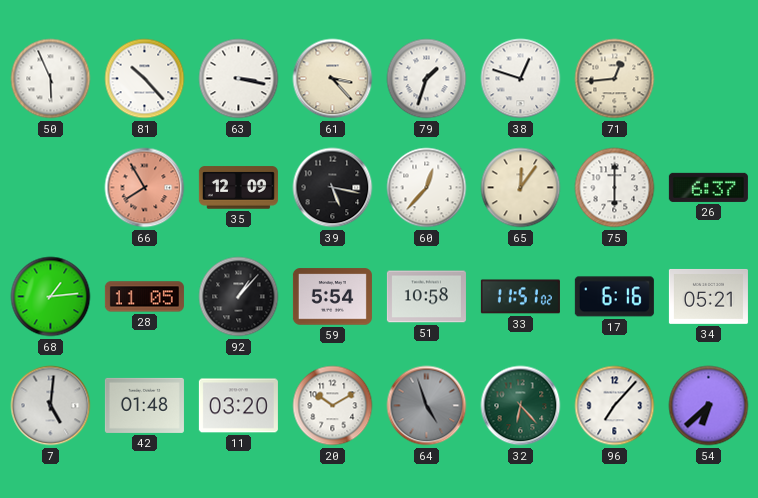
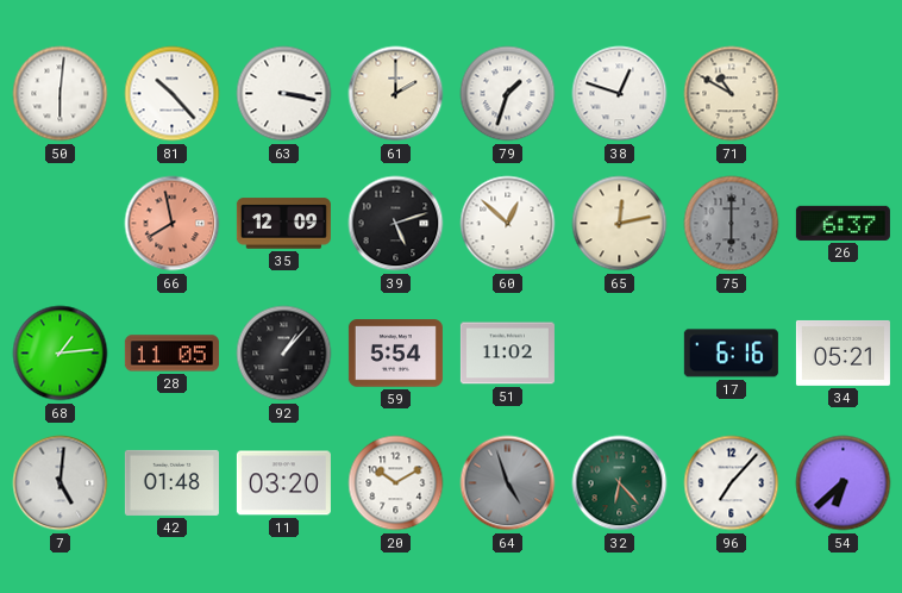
50: 5:56 -> 6:01
61: 3:23 -> 2:00
71: 12:44 -> 10:50
66: 7:55 -> 7:58
39: 5:17 -> 5:12
60: 12:37 -> 12:52
65: 12:06 -> 12:13
75 dial: white -> grey
51: 10:58 -> 11:02
33: 11:51 -> none
